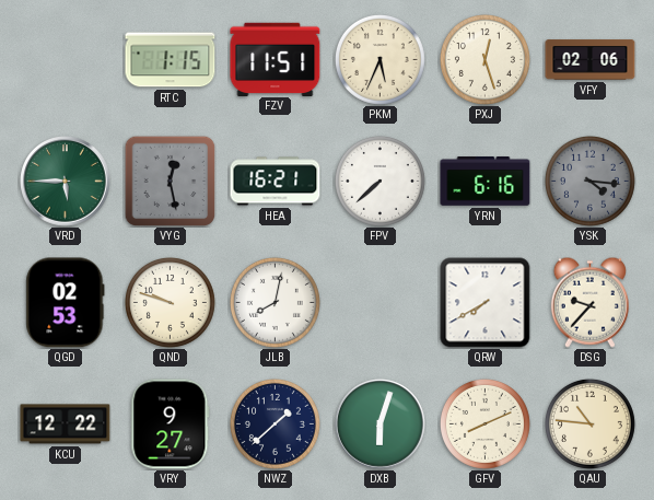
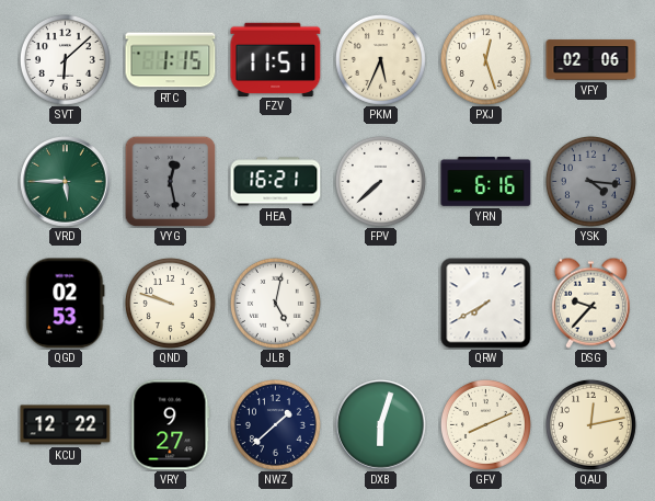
SVT: none -> 6:08
JLB: 8:02 -> 5:02
QAU: 10:46 -> 12:13
